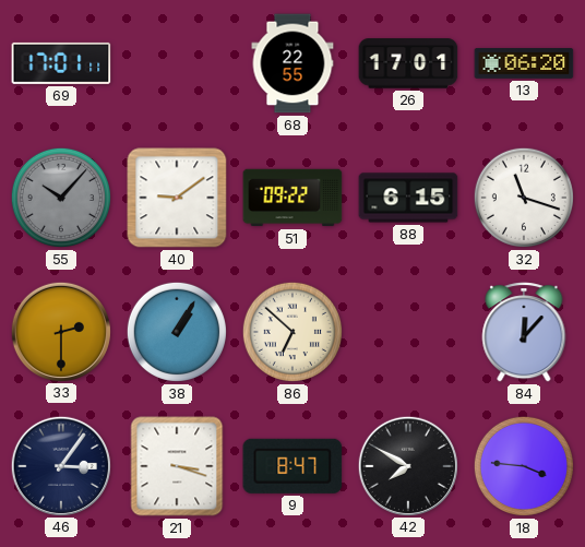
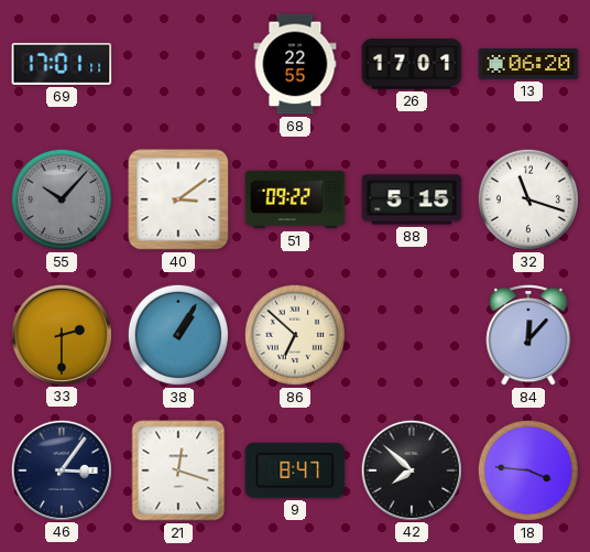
40: 9:09 -> 3:09
88: 6:15 -> 5:15
21: 3:18 -> 12:18
42: 7:50 -> 7:52
